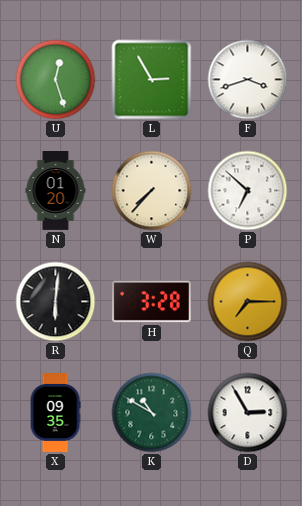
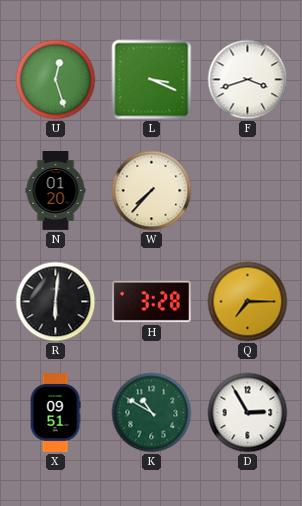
L: 2:55 -> 3:19
P: 6:52 -> none
X: 09:35 -> 09:51
